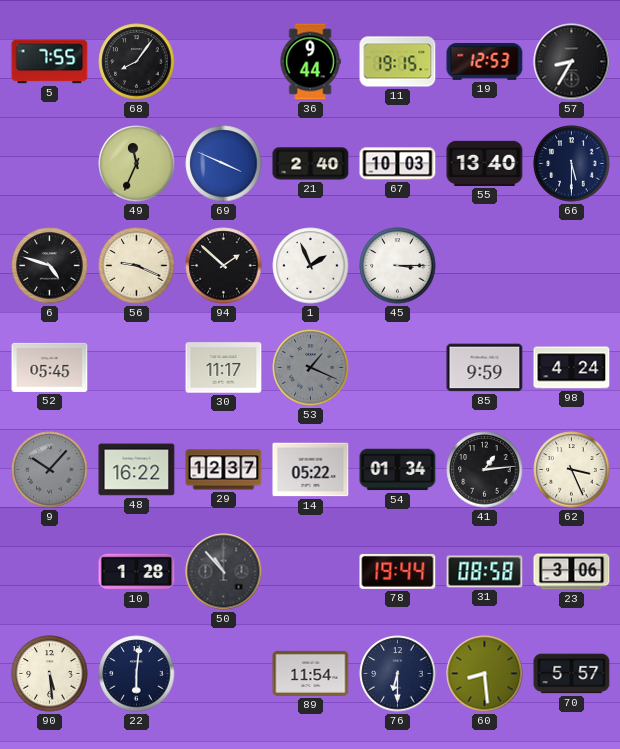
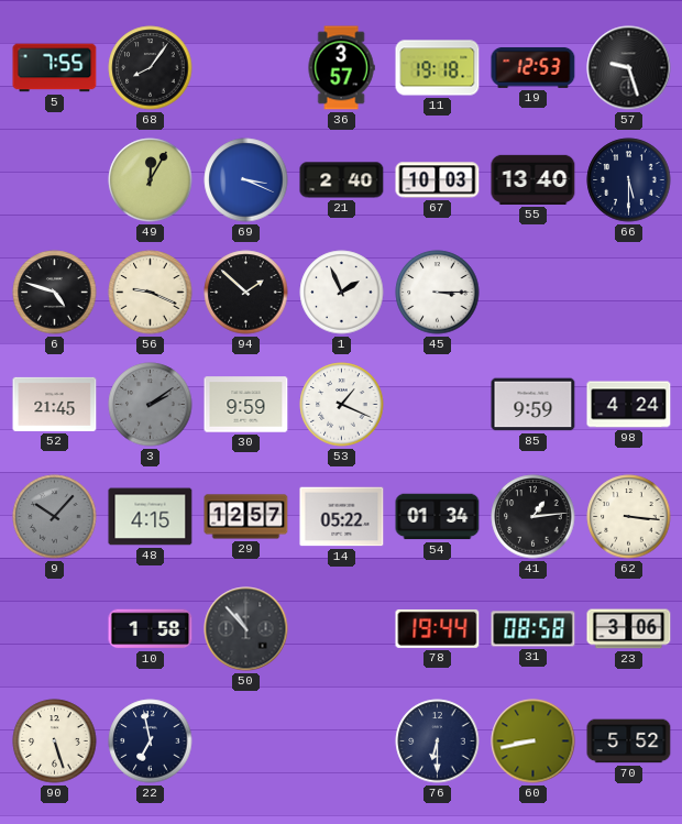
36: 9:44 -> 3:57
11: 19:15 -> 19:18
57: 8:35 -> 9:27
49: 11:34 -> 12:05
69: 3:49 -> 3:19
52: 05:45 -> 21:45
3: none -> 2:09
30: 11:17 -> 9:59
53 dial: grey -> white
48: 16:22 -> 4:15
29: 12:37 -> 12:57
62: 3:26 -> 3:16
10: 1:28 -> 1:58
90: 5:29 -> 5:27
22: 6:01 -> 6:58
89: 11:54 -> none
60: 8:29 -> 8:43
70: 5:57 -> 5:52
